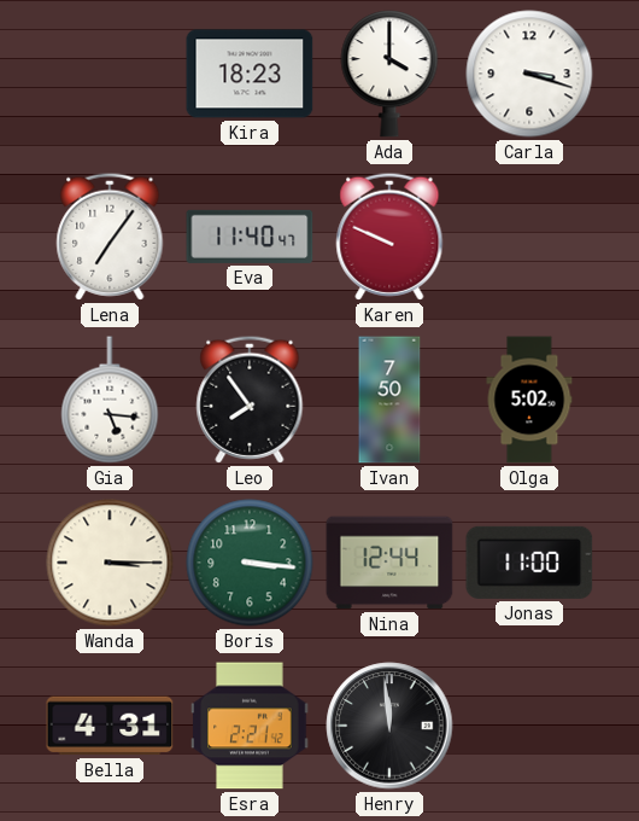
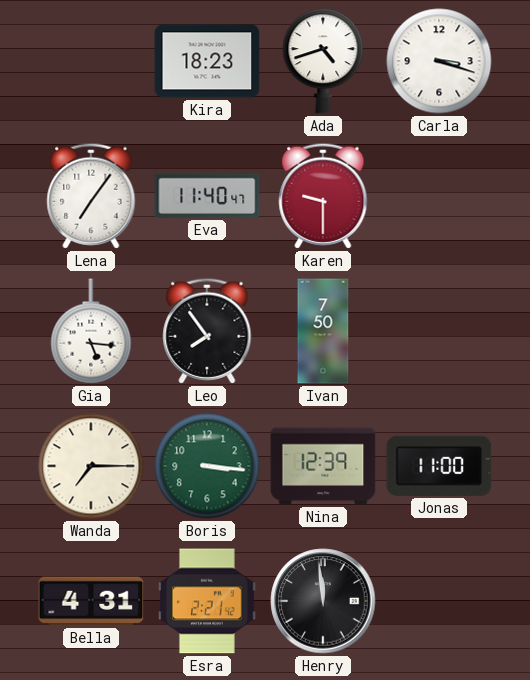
Ada: 4:00 -> 4:42
Karen: 9:49 -> 9:30
Olga: 5:02 -> none
Wanda: 3:15 -> 7:15
Nina: 12:44 -> 12:39
